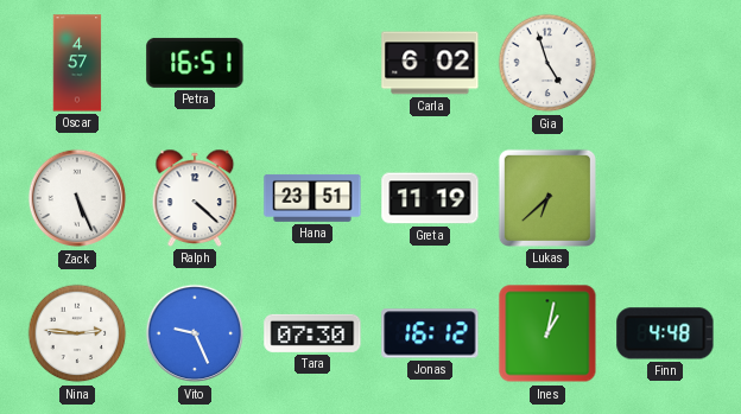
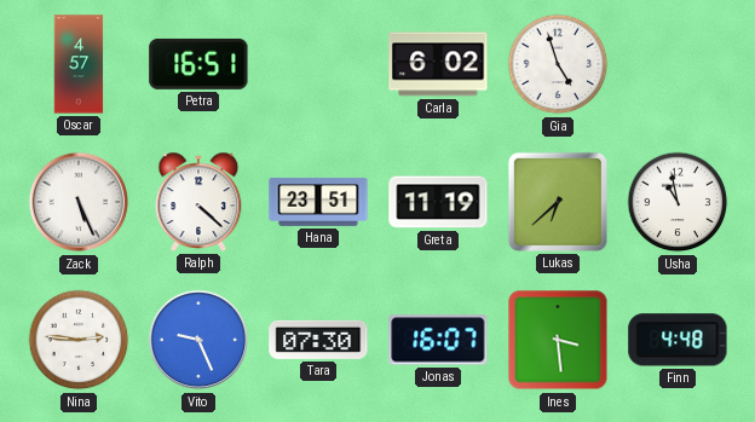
Usha: none -> 10:58
Jonas: 16:12 -> 16:07
Ines: 1:02 -> 3:29
